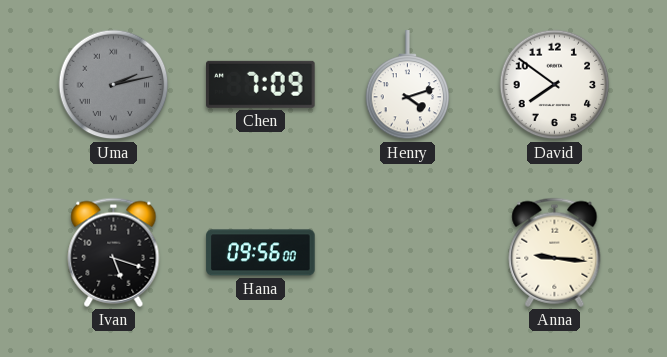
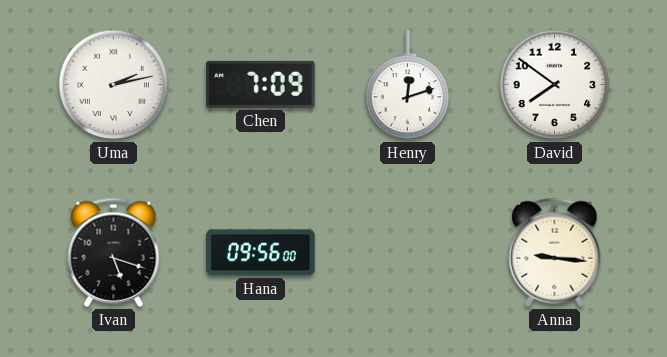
Uma dial: grey -> white
Henry: 4:12 -> 12:12
